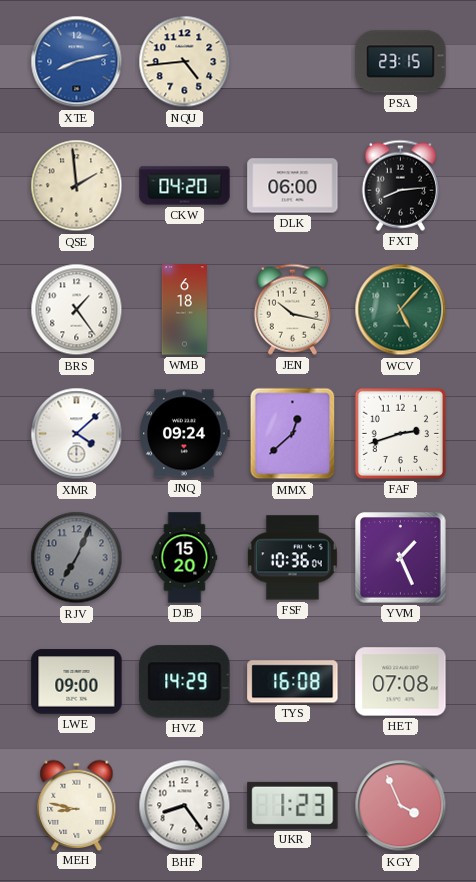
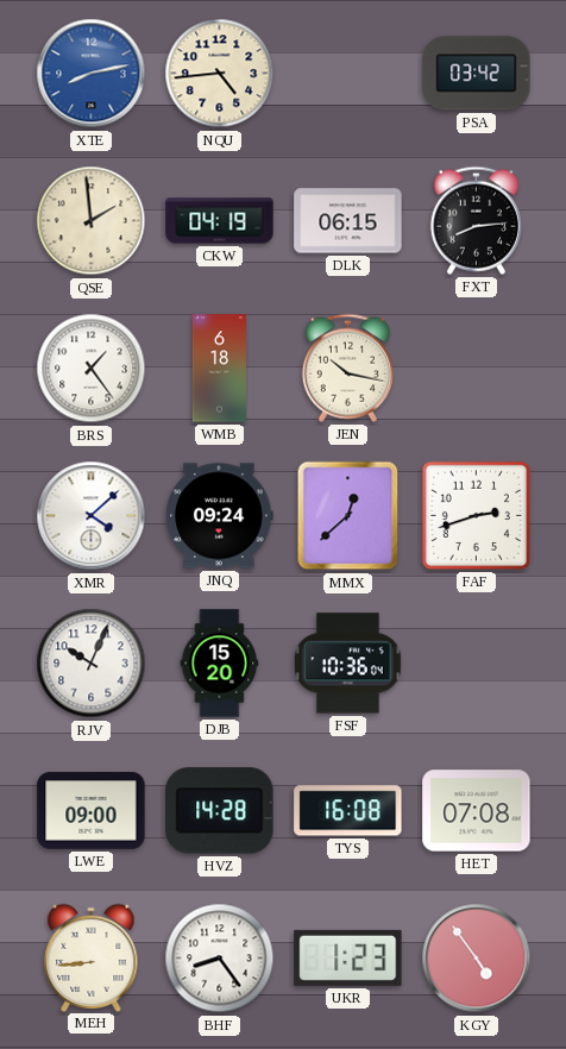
PSA: 23:15 -> 03:42
CKW: 04:20 -> 04:19
DLK: 06:00 -> 06:15
WCV: 5:07 -> none
RJV: 7:04 -> 10:04
RJV dial: grey -> white
YVM: 1:26 -> none
HVZ: 14:29 -> 14:28
MEH: 8:47 -> 8:44
KGY: 3:56 -> 4:54
